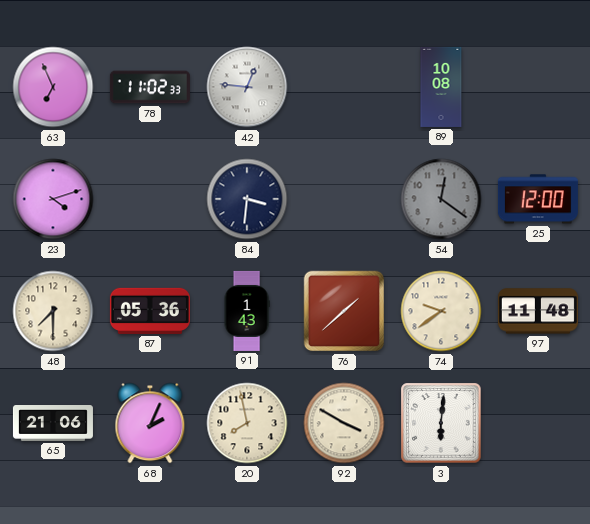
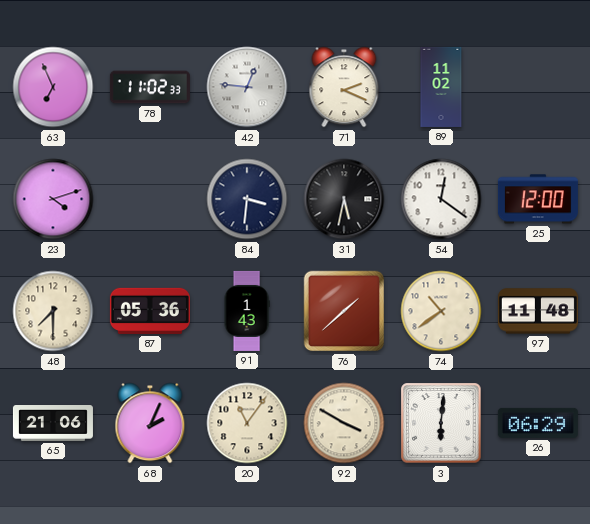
71: none -> 2:19
89: 10:08 -> 11:02
31: none -> 5:32
54 dial: grey -> white
74: 9:39 -> 10:39
20: 7:58 -> 11:06
26: none -> 06:29
